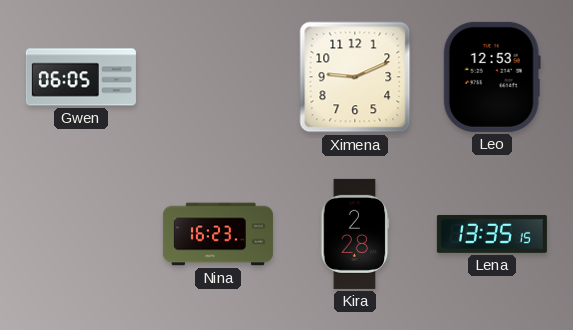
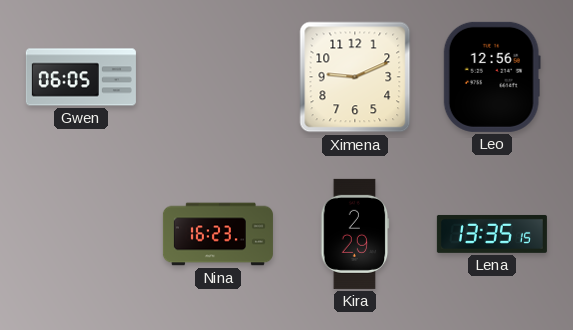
Leo: 12:53 -> 12:56
Kira: 2:28 -> 2:29
